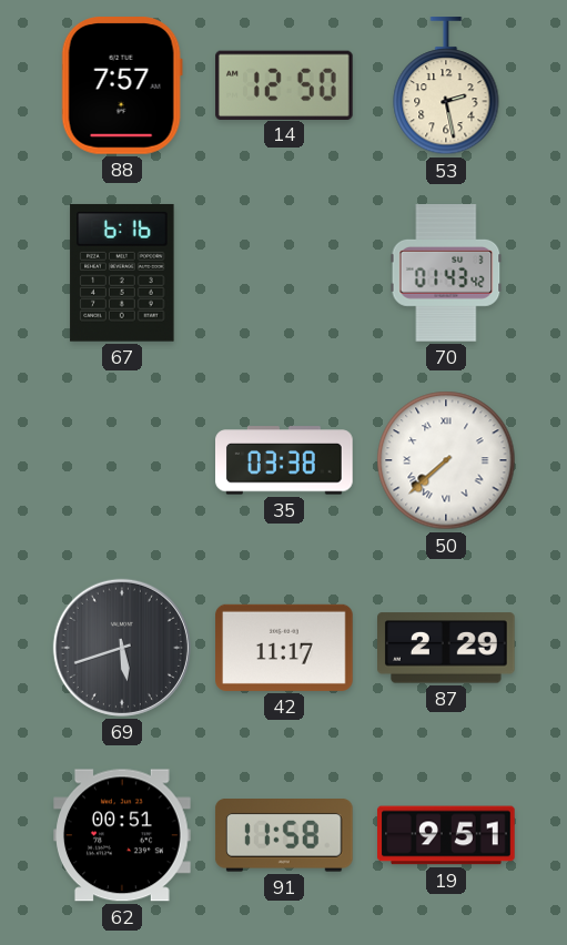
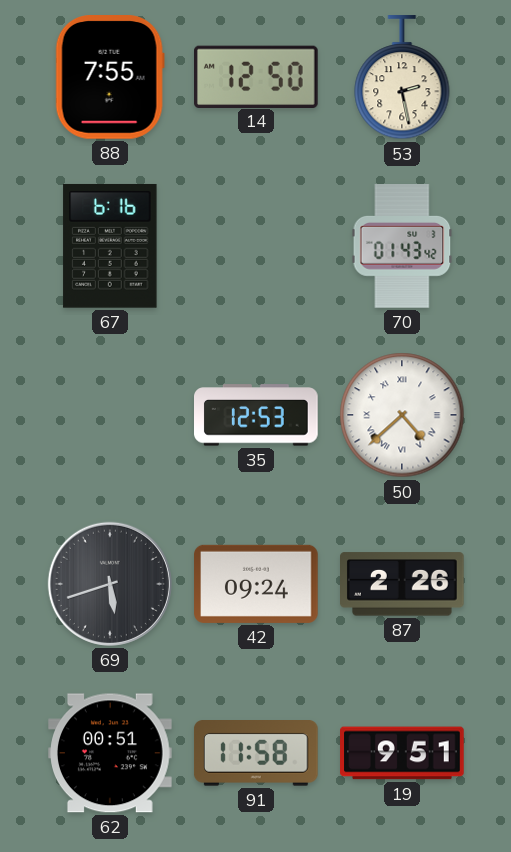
88: 7:57 -> 7:55
35: 03:38 -> 12:53
50: 7:38 -> 4:38
42: 11:17 -> 09:24
87: 2:29 -> 2:26
